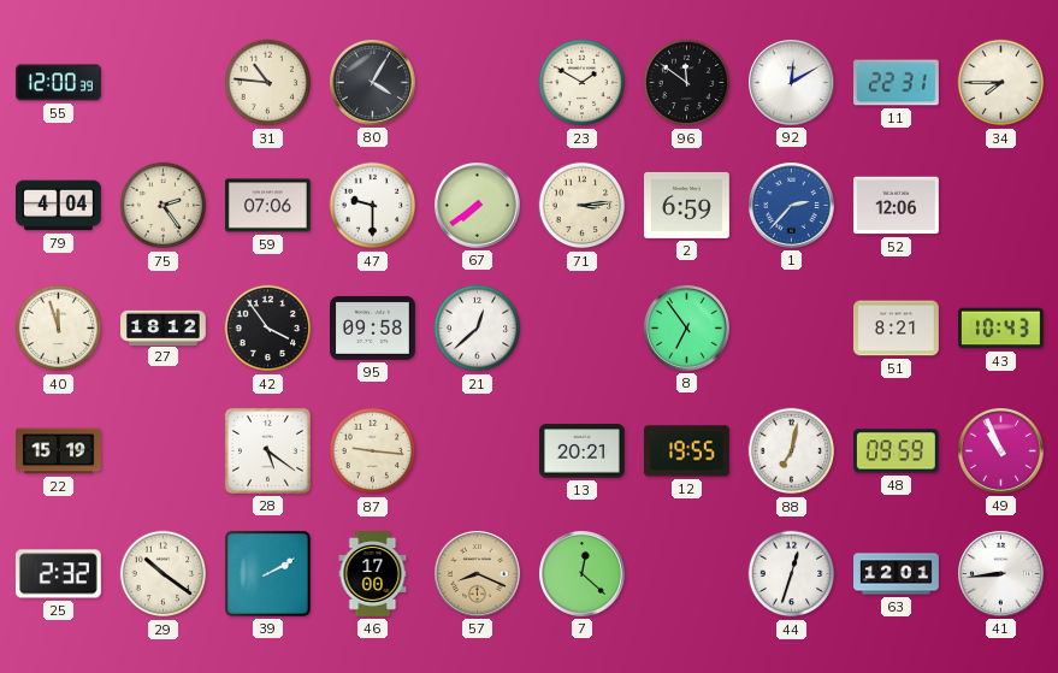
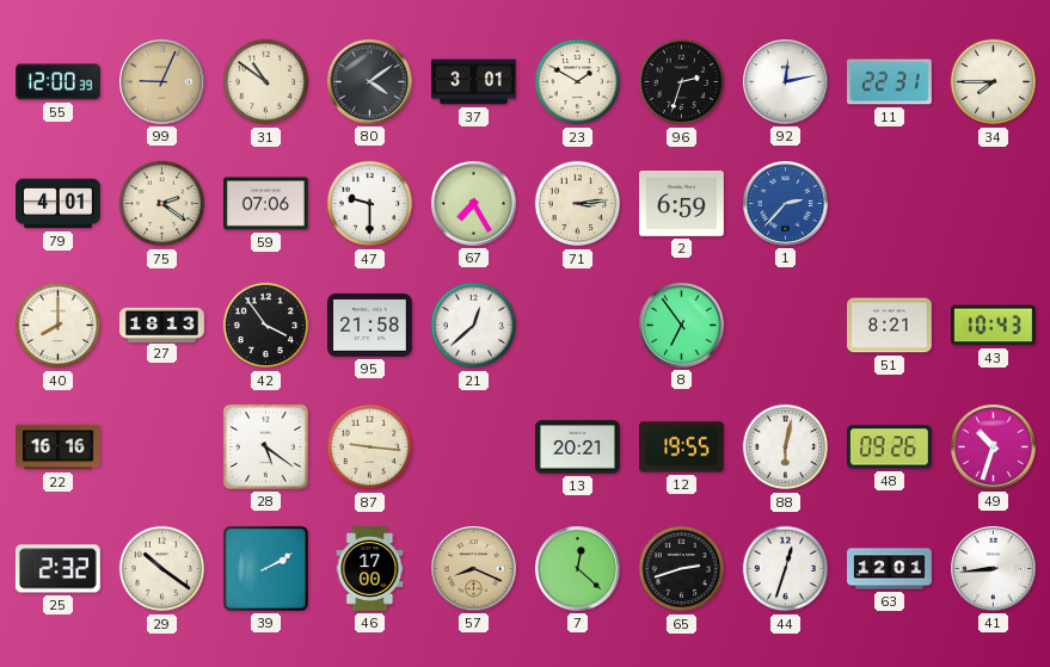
99: none -> 9:04
31: 10:46 -> 10:51
80: 4:05 -> 4:09
37: none -> 3:01
96: 11:51 -> 2:33
92: 12:10 -> 12:13
79: 4:04 -> 4:01
75: 2:24 -> 2:21
67: 7:39 -> 7:25
52: 12:06 -> none
40: 11:57 -> 8:00
27: 18:12 -> 18:13
95: 09:58 -> 21:58
22: 15:19 -> 16:16
88: 7:02 -> 6:02
48: 09:59 -> 09:26
49: 10:56 -> 10:33
65: none -> 2:42
